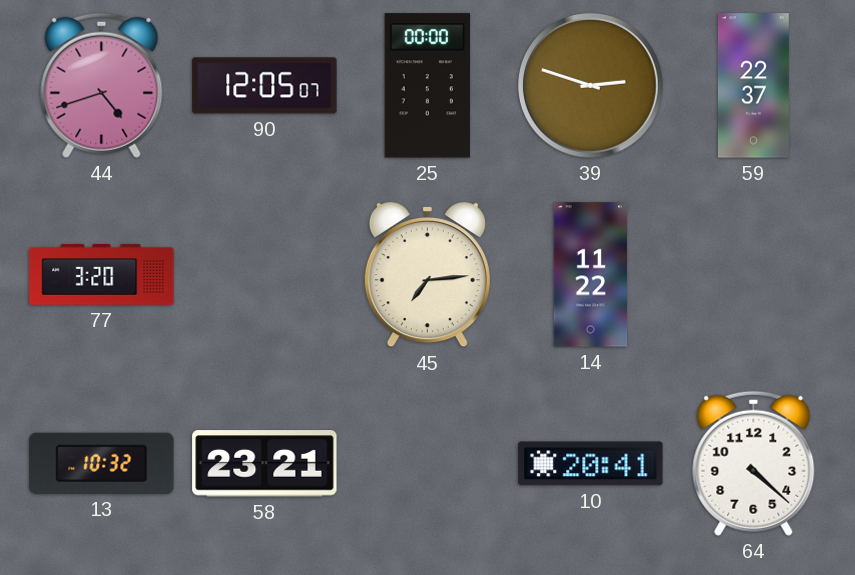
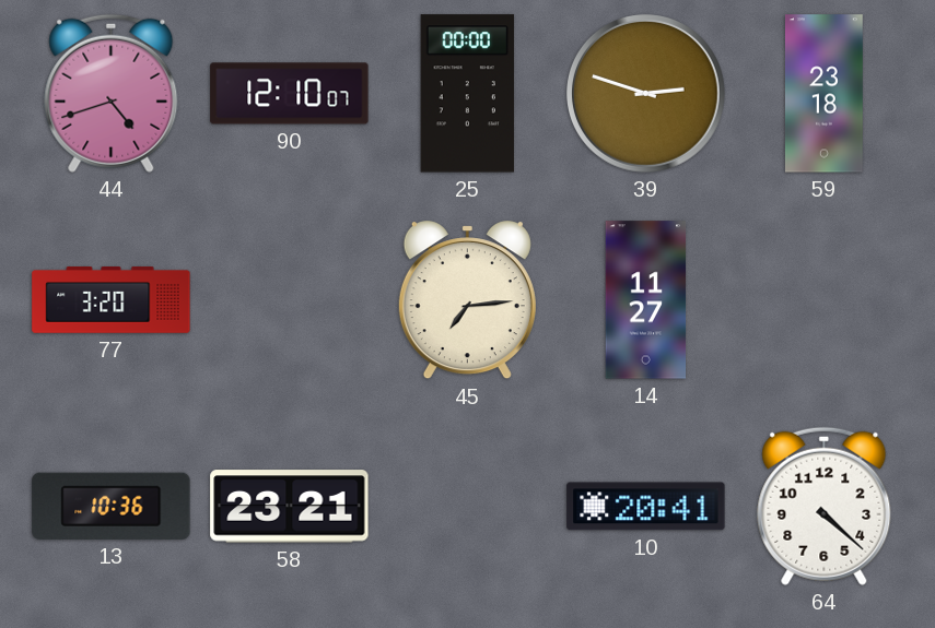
90: 12:05 -> 12:10
59: 22:37 -> 23:18
14: 11:22 -> 11:27
13: 10:32 -> 10:36
